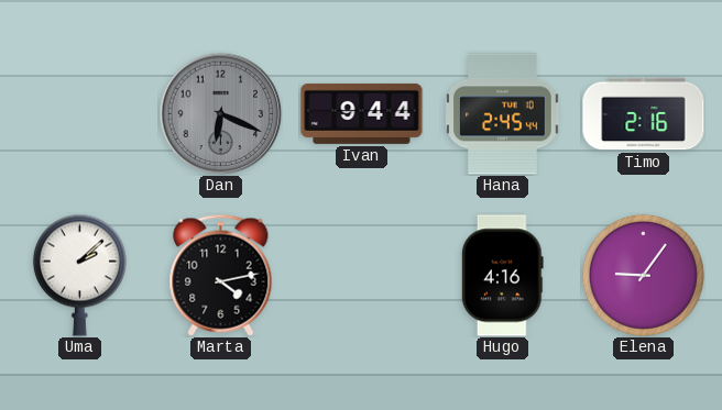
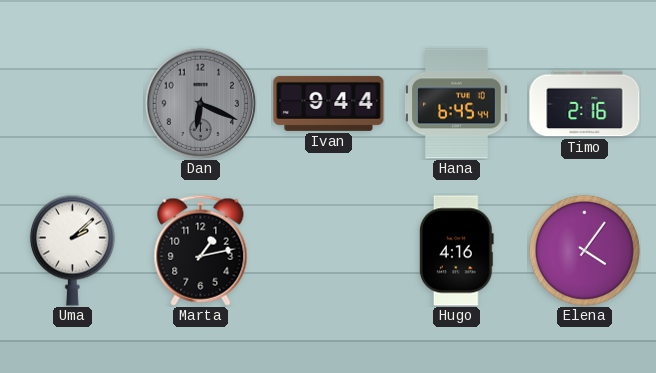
Hana: 2:45 -> 6:45
Marta: 4:13 -> 1:13
Elena: 9:06 -> 4:06
